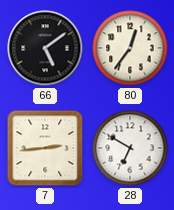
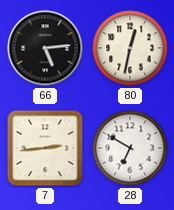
66: 5:09 -> 5:14
80: 12:36 -> 12:32
